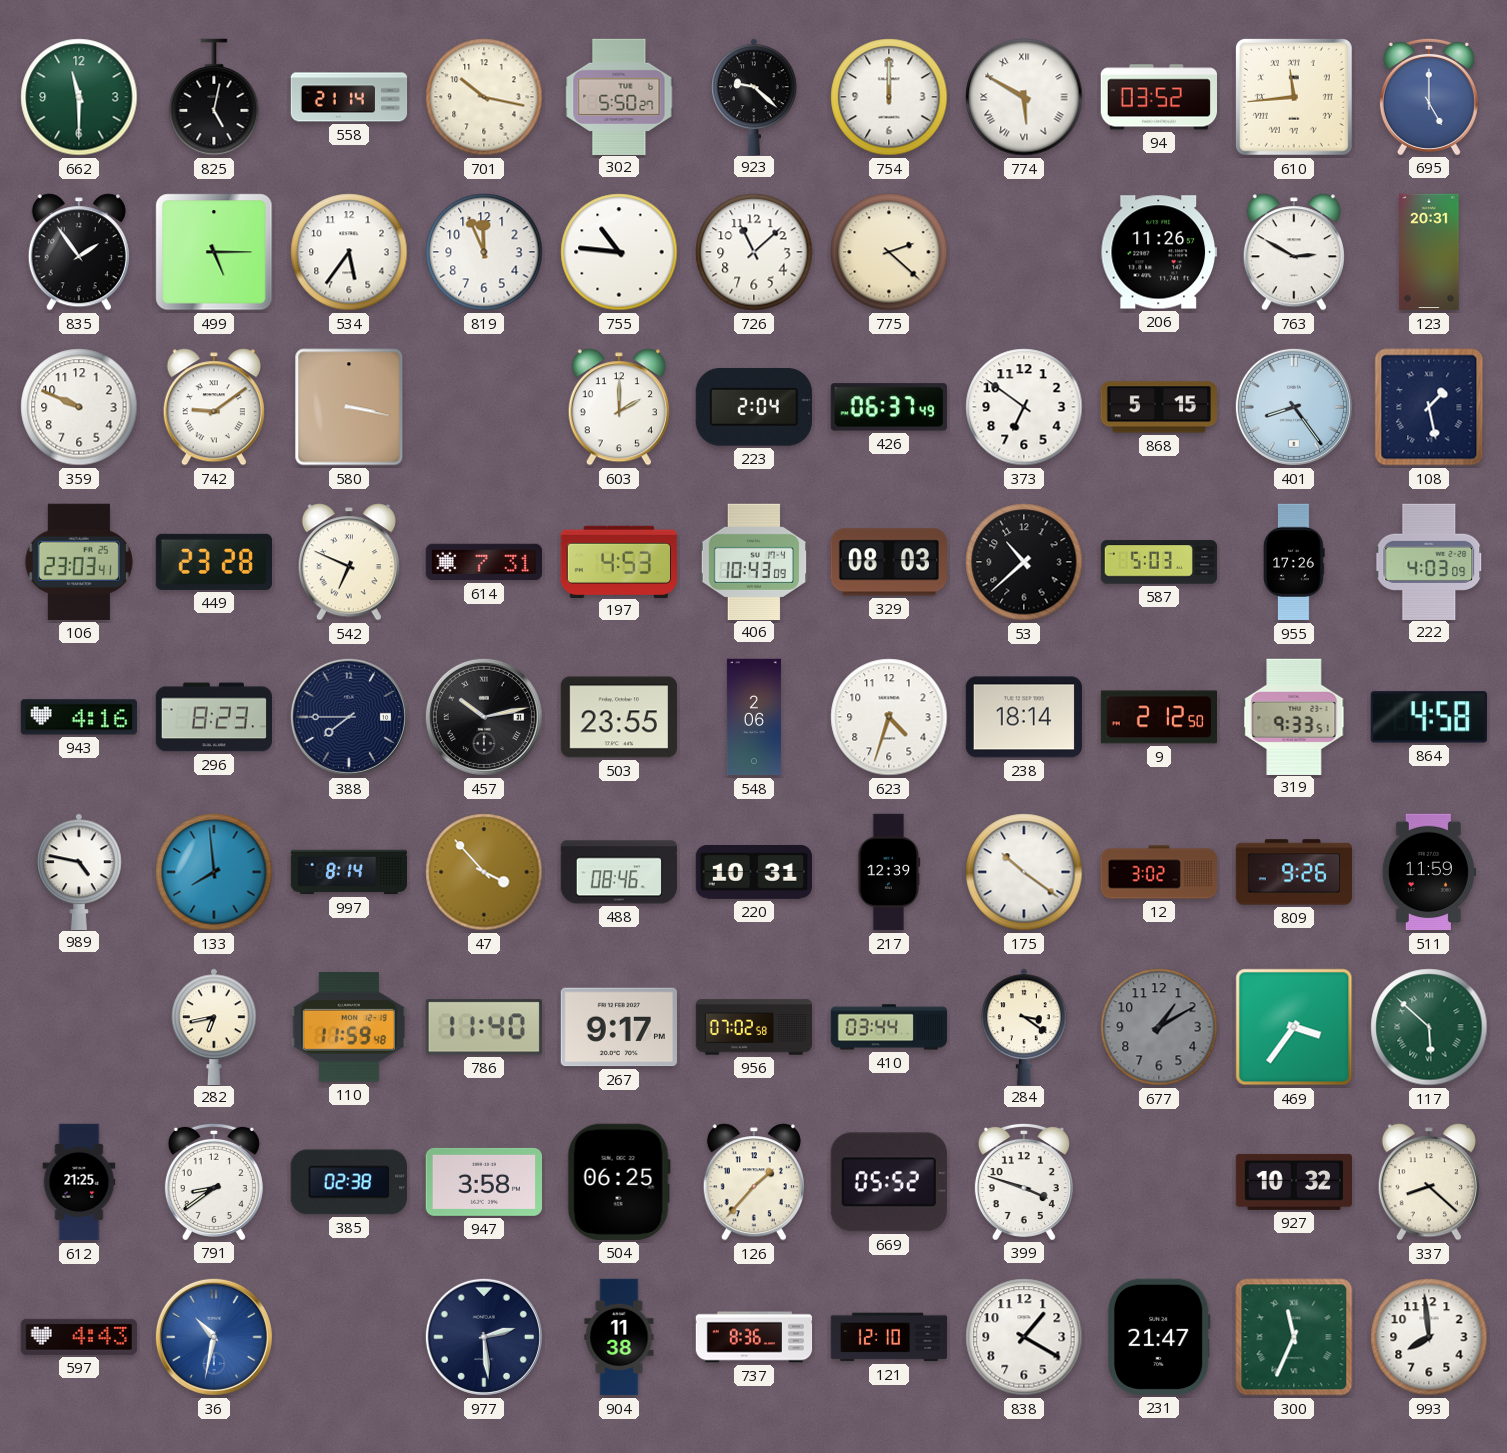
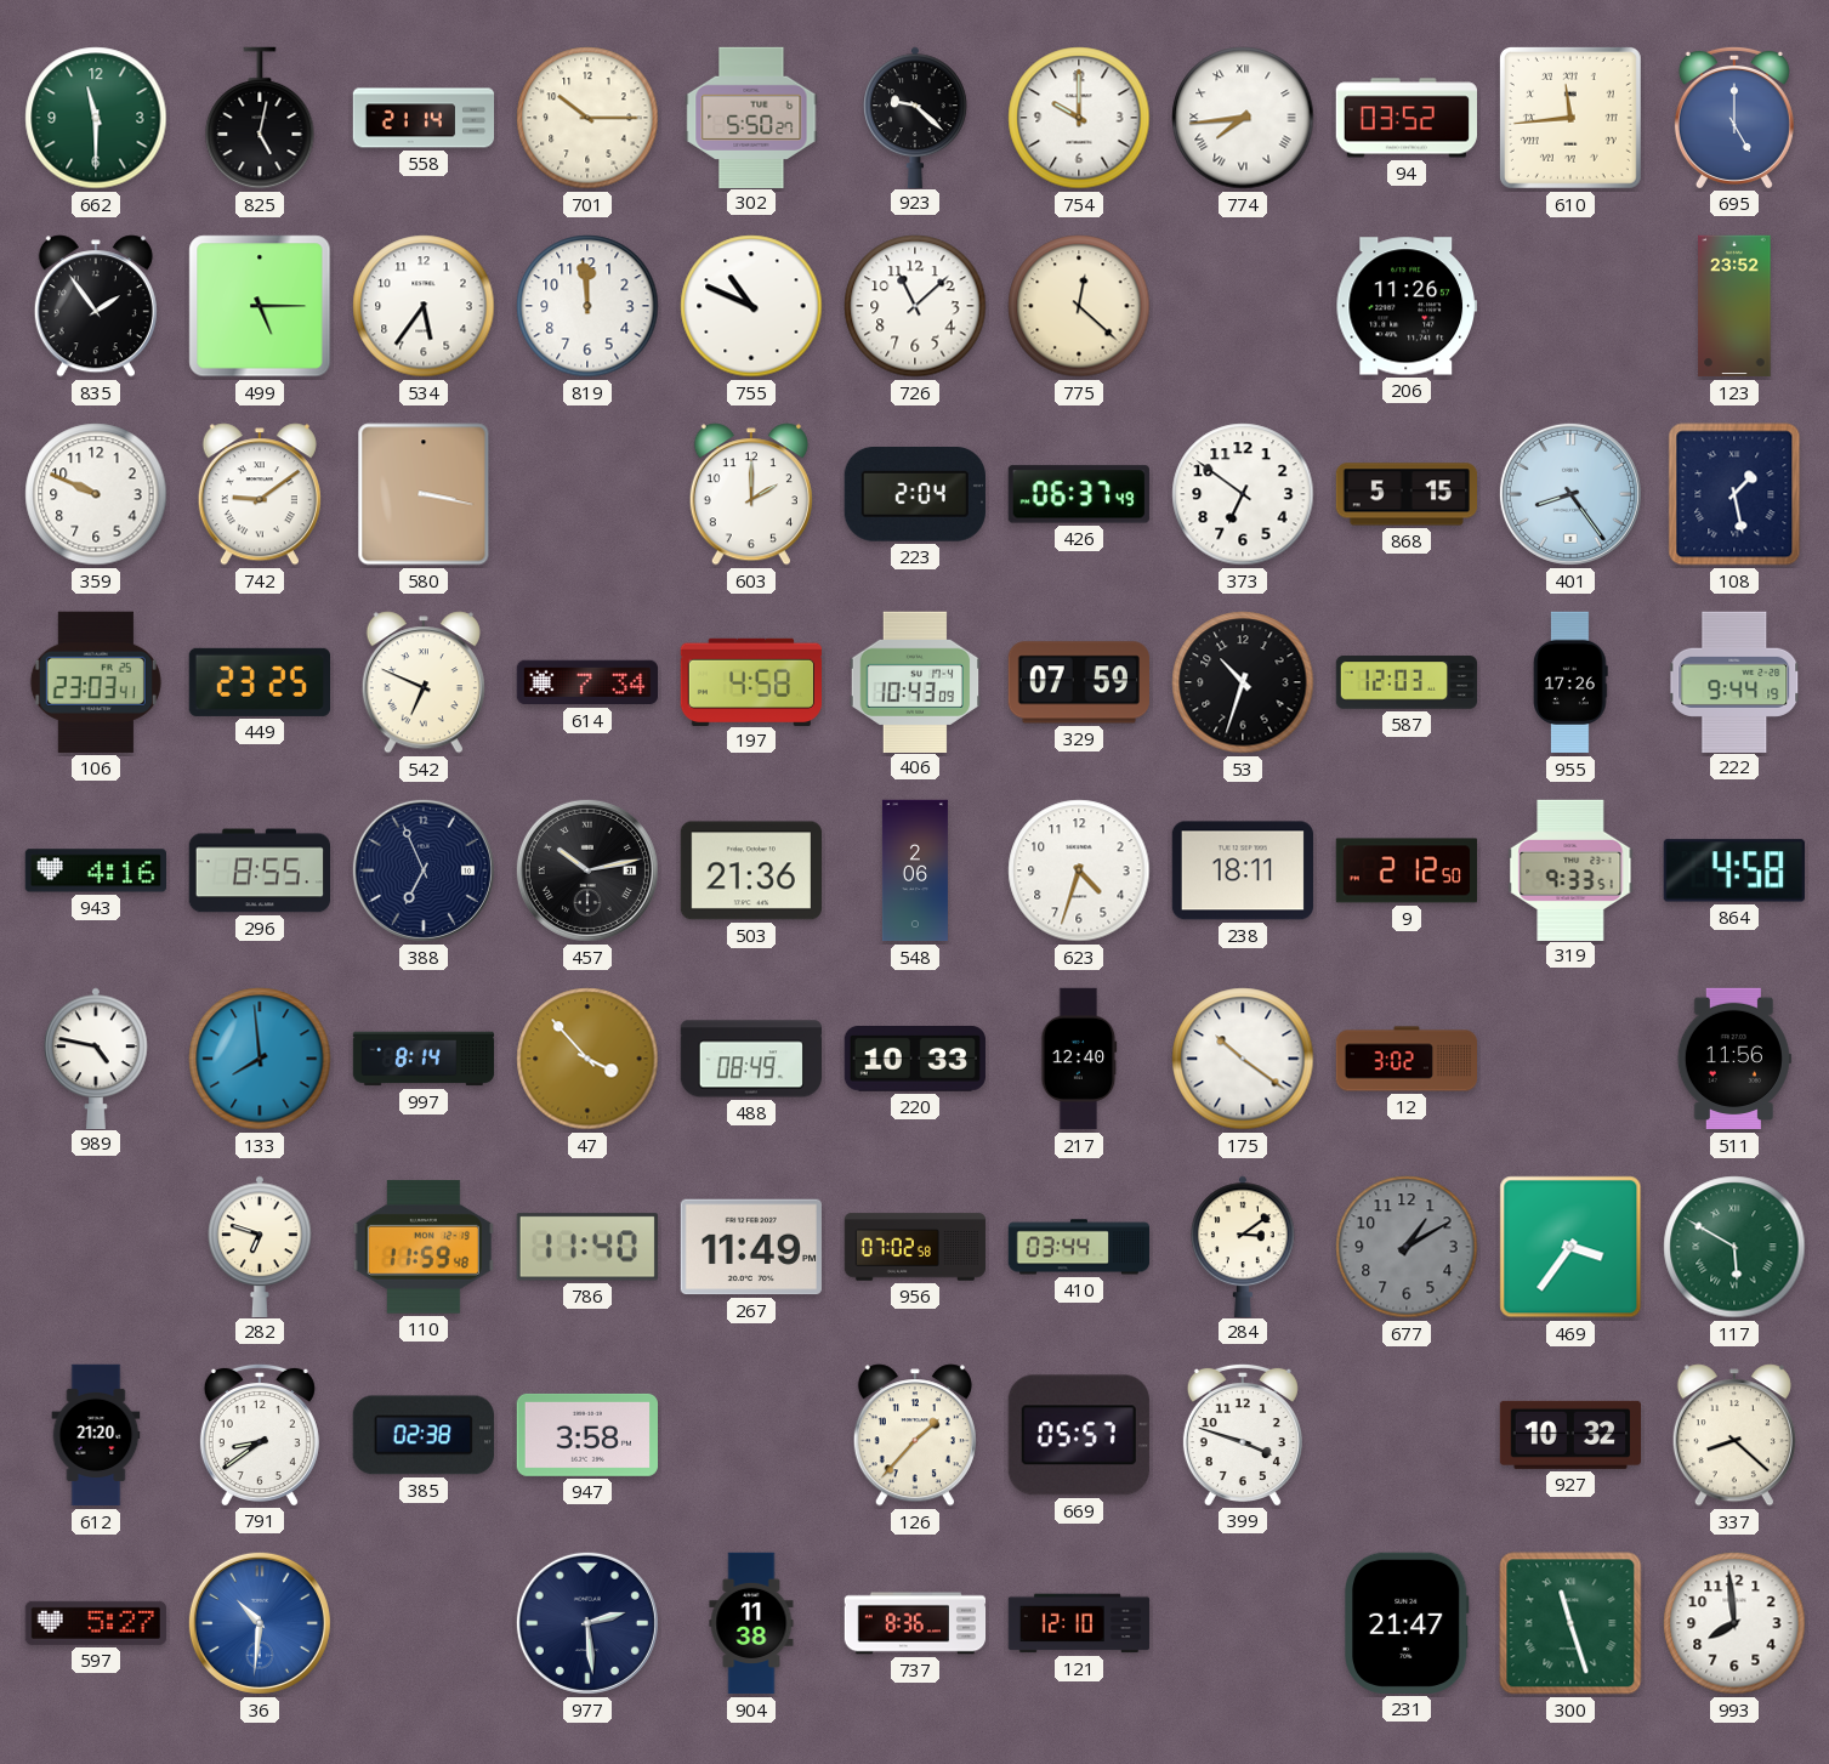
701: 10:17 -> 10:15
754: 12:00 -> 10:00
774: 5:50 -> 7:44
819: 11:56 -> 11:59
755: 10:46 -> 10:49
775: 2:22 -> 12:22
763: 2:50 -> none
123: 20:31 -> 23:52
449: 23:28 -> 23:25
614: 7:31 -> 7:34
197: 4:53 -> 4:58
329: 08:03 -> 07:59
53: 10:38 -> 10:33
587: 5:03 -> 12:03
222: 4:03 -> 9:44
296: 8:23 -> 8:55
388: 7:45 -> 6:56
503: 23:55 -> 21:36
238: 18:14 -> 18:11
488: 08:46 -> 08:49
220: 10:31 -> 10:33
217: 12:39 -> 12:40
809: 9:26 -> none
511: 11:59 -> 11:56
282: 6:43 -> 6:48
267: 9:17 -> 11:49
284: 3:21 -> 3:09
117: 5:52 -> 5:50
612: 21:25 -> 21:20
504: 06:25 -> none
669: 05:52 -> 05:57
597: 4:43 -> 5:27
36: 10:32 -> 10:31
838: 1:20 -> none
300: 11:34 -> 11:27
